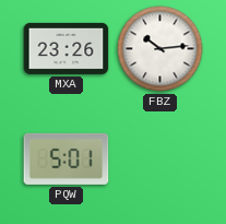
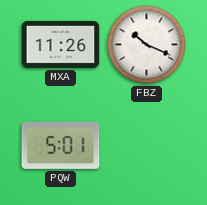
MXA: 23:26 -> 11:26
FBZ: 10:14 -> 10:19
